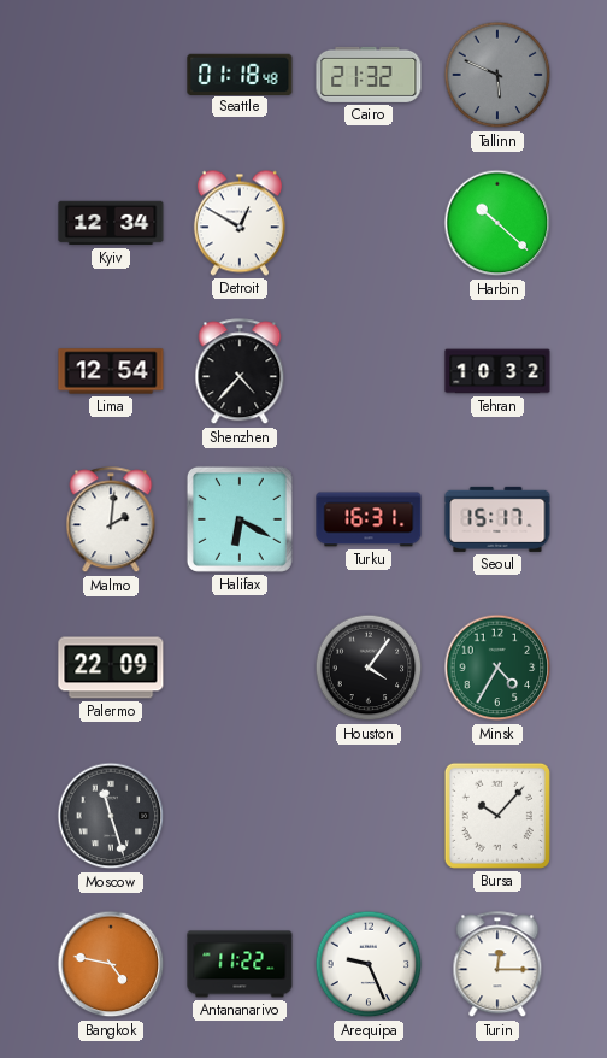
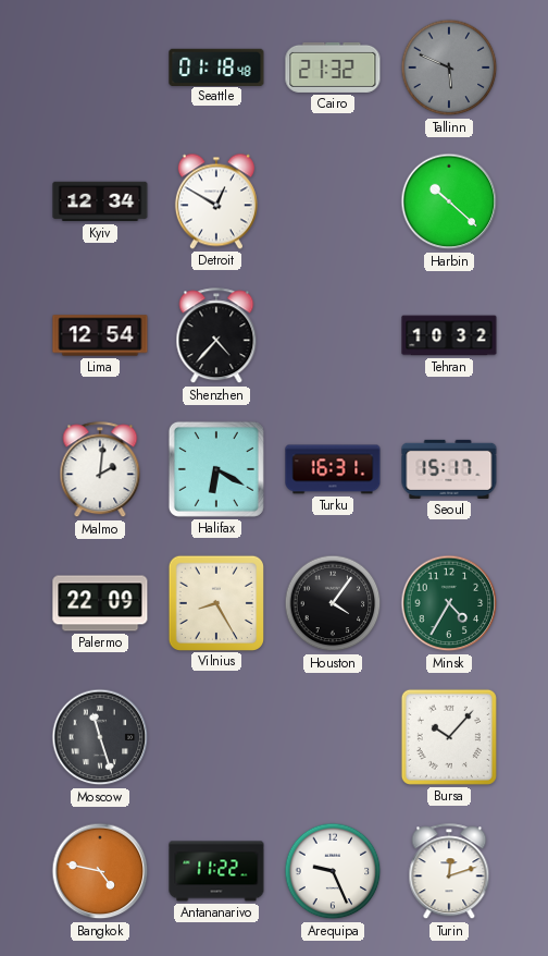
Vilnius: none -> 8:25
Turin: 12:15 -> 12:12
